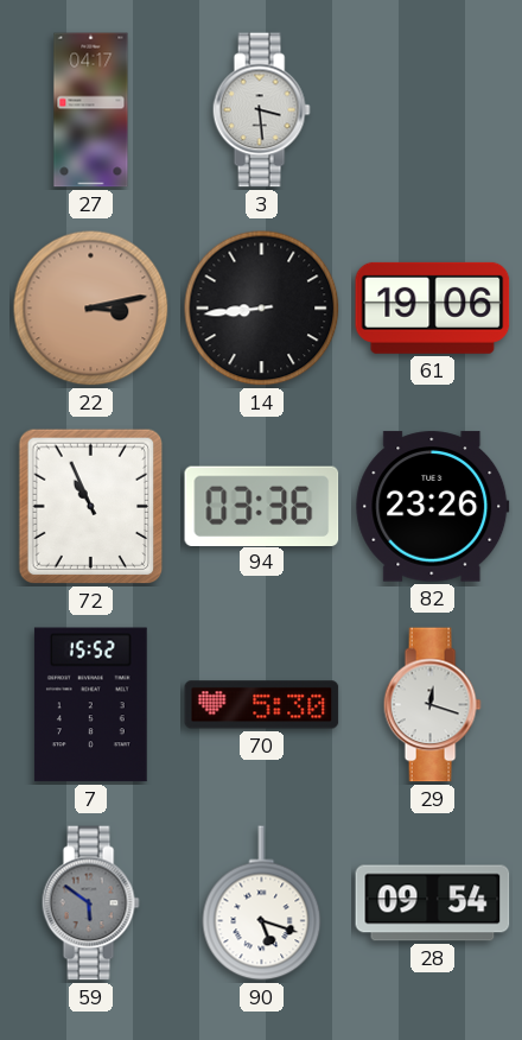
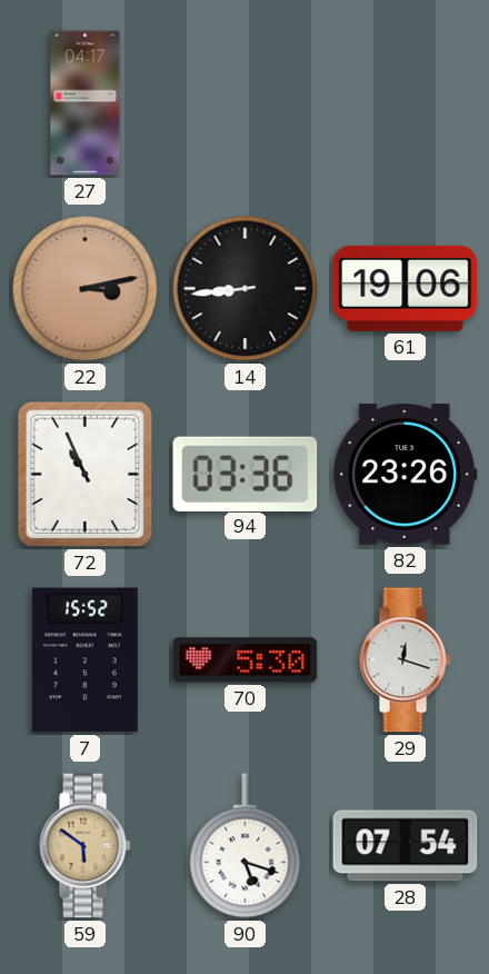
3: 3:29 -> none
59 dial: grey -> champagne
28: 09:54 -> 07:54
